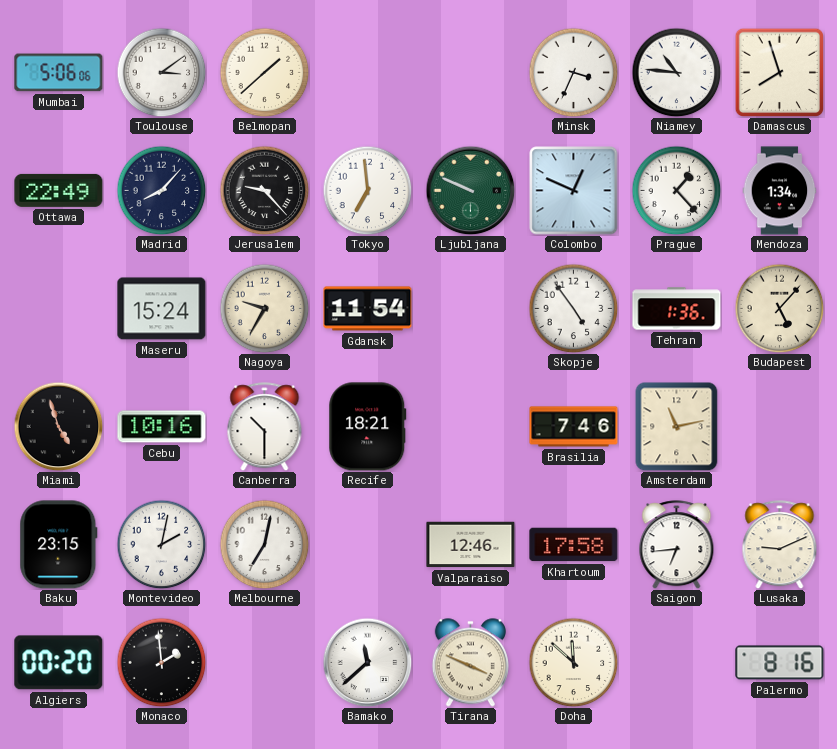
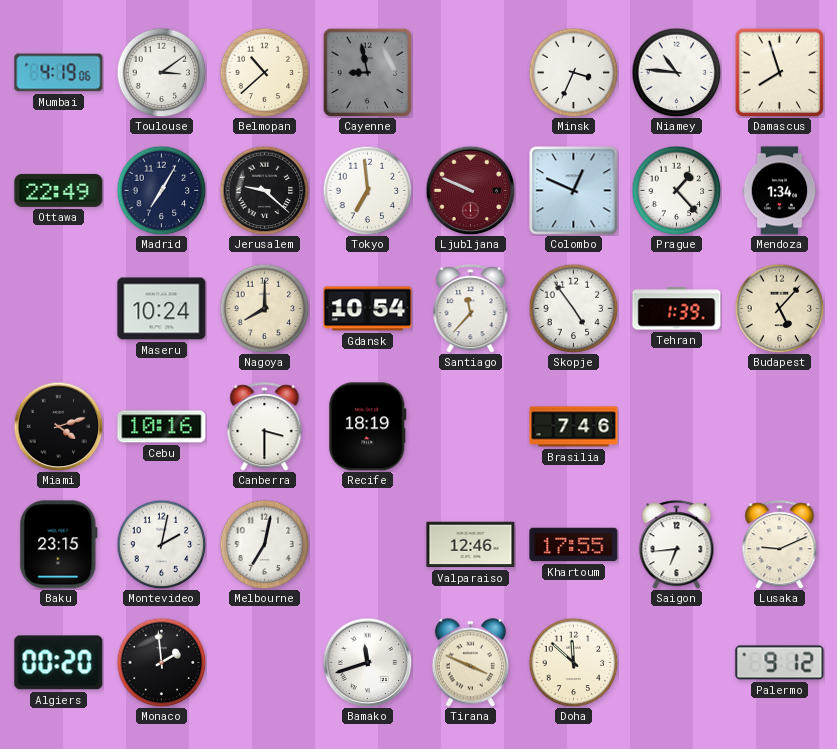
Mumbai: 5:06 -> 4:19
Belmopan: 1:38 -> 10:38
Cayenne: none -> 8:58
Madrid: 8:07 -> 7:05
Jerusalem: 9:23 -> 9:22
Ljubljana dial: green -> burgundy
Maseru: 15:24 -> 10:24
Nagoya: 9:35 -> 8:00
Gdansk: 11:54 -> 10:54
Santiago: none -> 11:37
Tehran: 1:36 -> 1:39
Miami: 4:57 -> 4:12
Canberra: 10:30 -> 3:30
Recife: 18:21 -> 18:19
Amsterdam: 11:13 -> none
Khartoum: 17:58 -> 17:55
Bamako: 11:38 -> 11:42
Palermo: 8:16 -> 9:12
